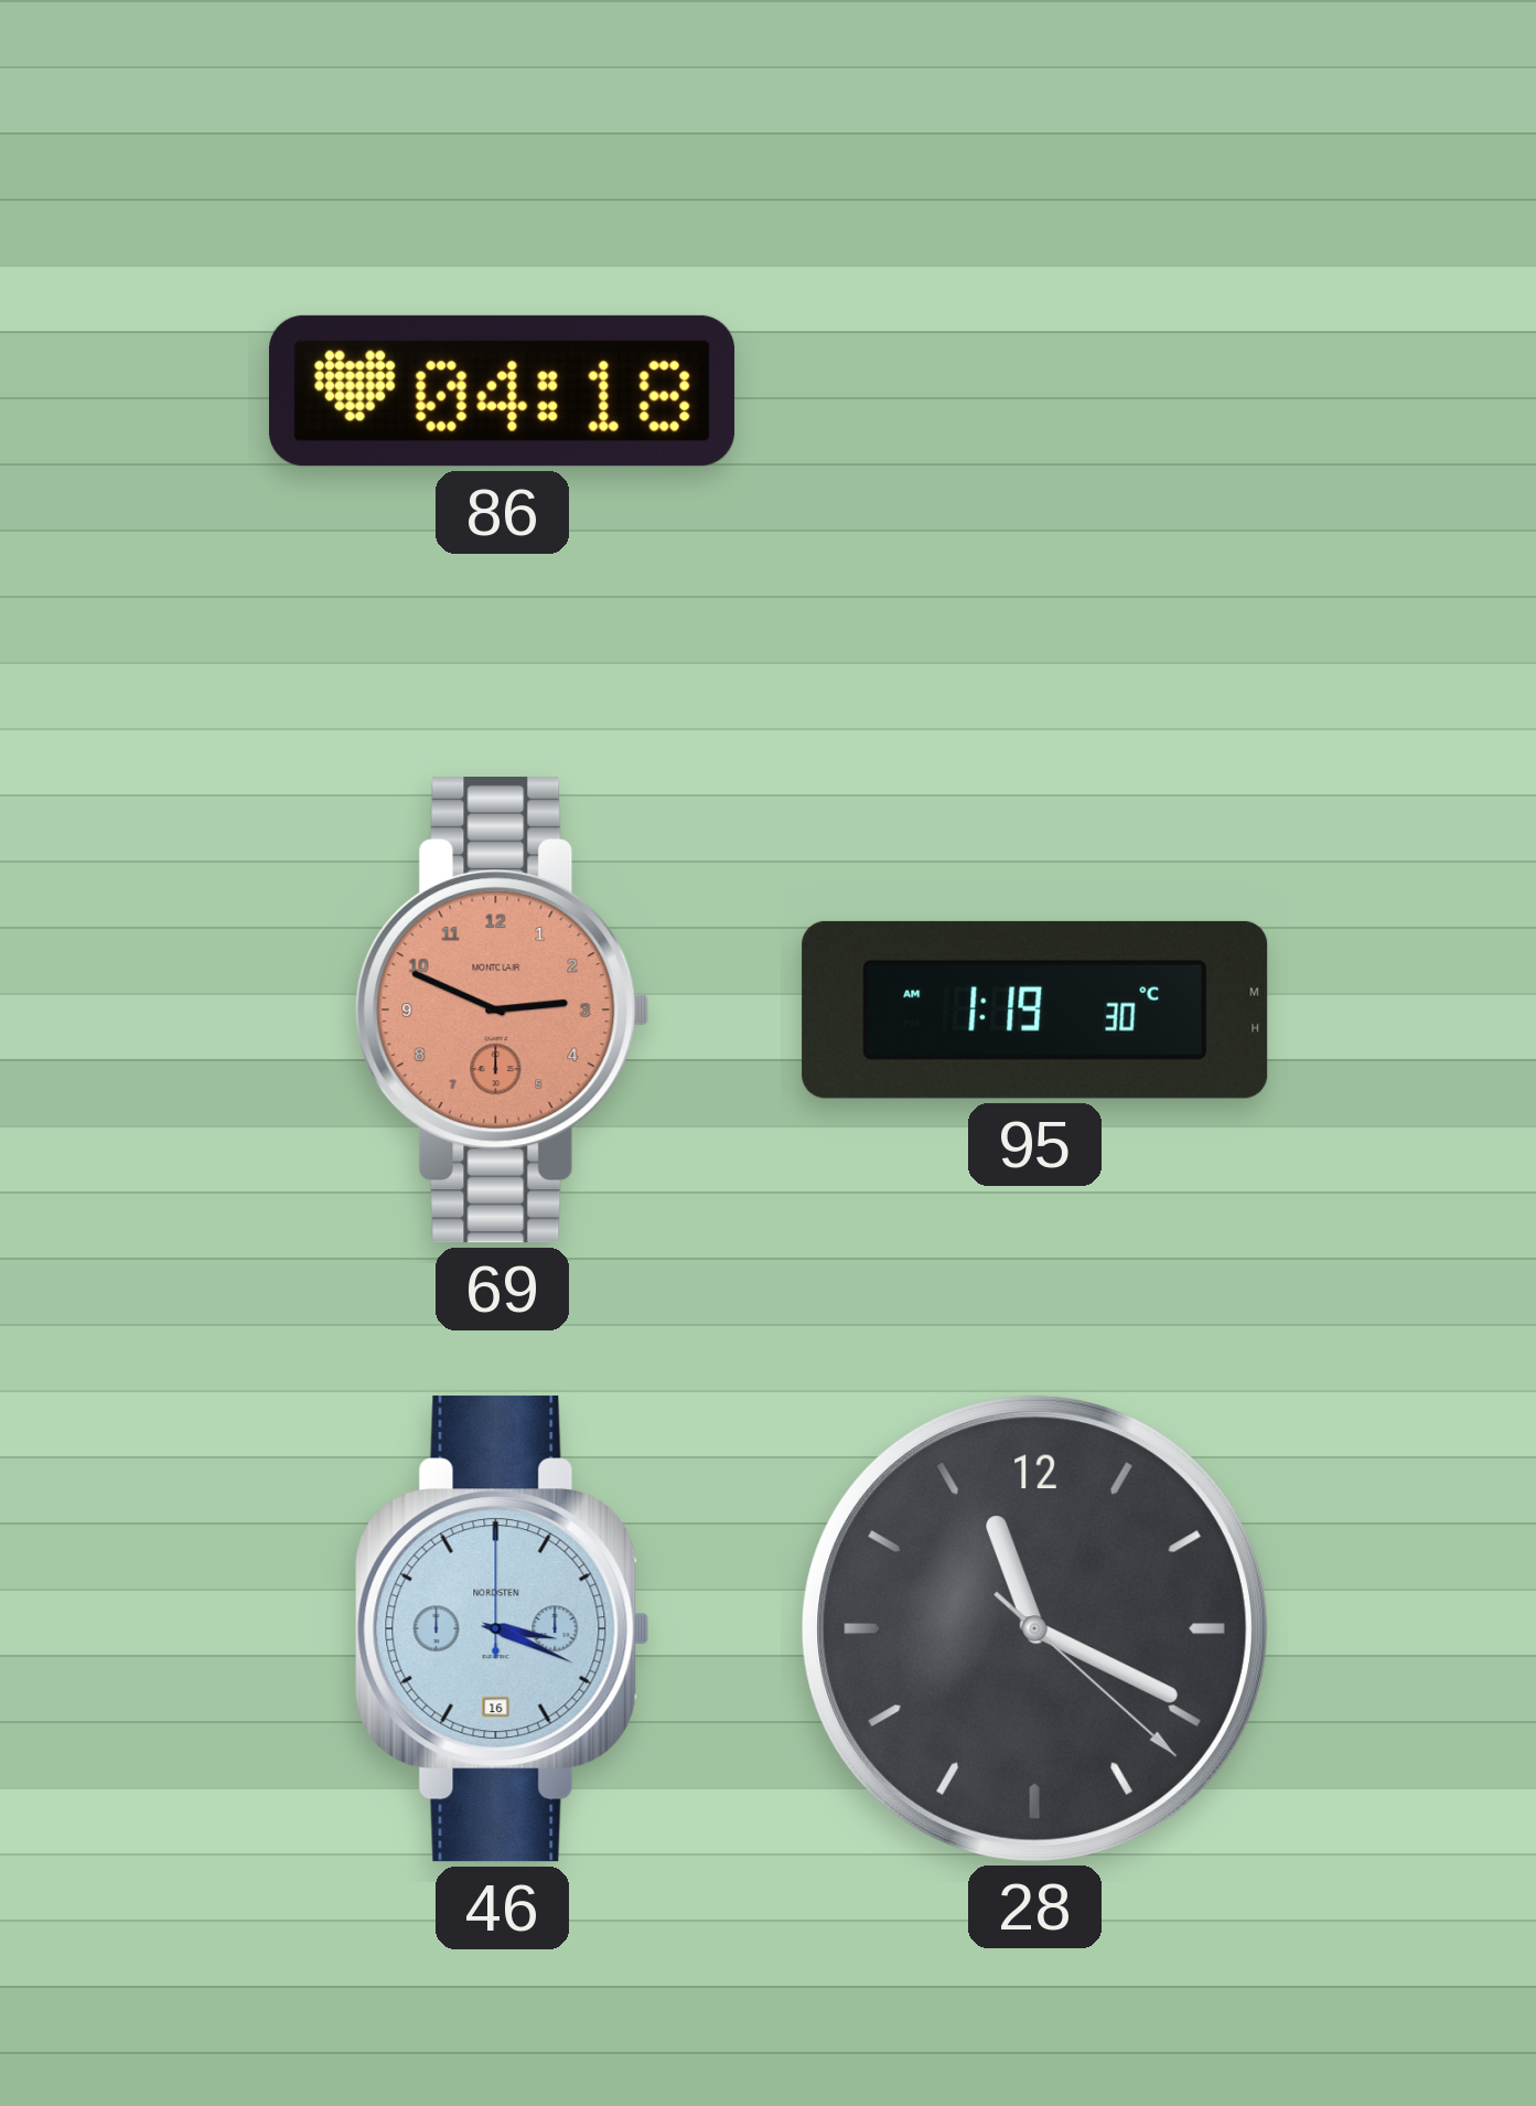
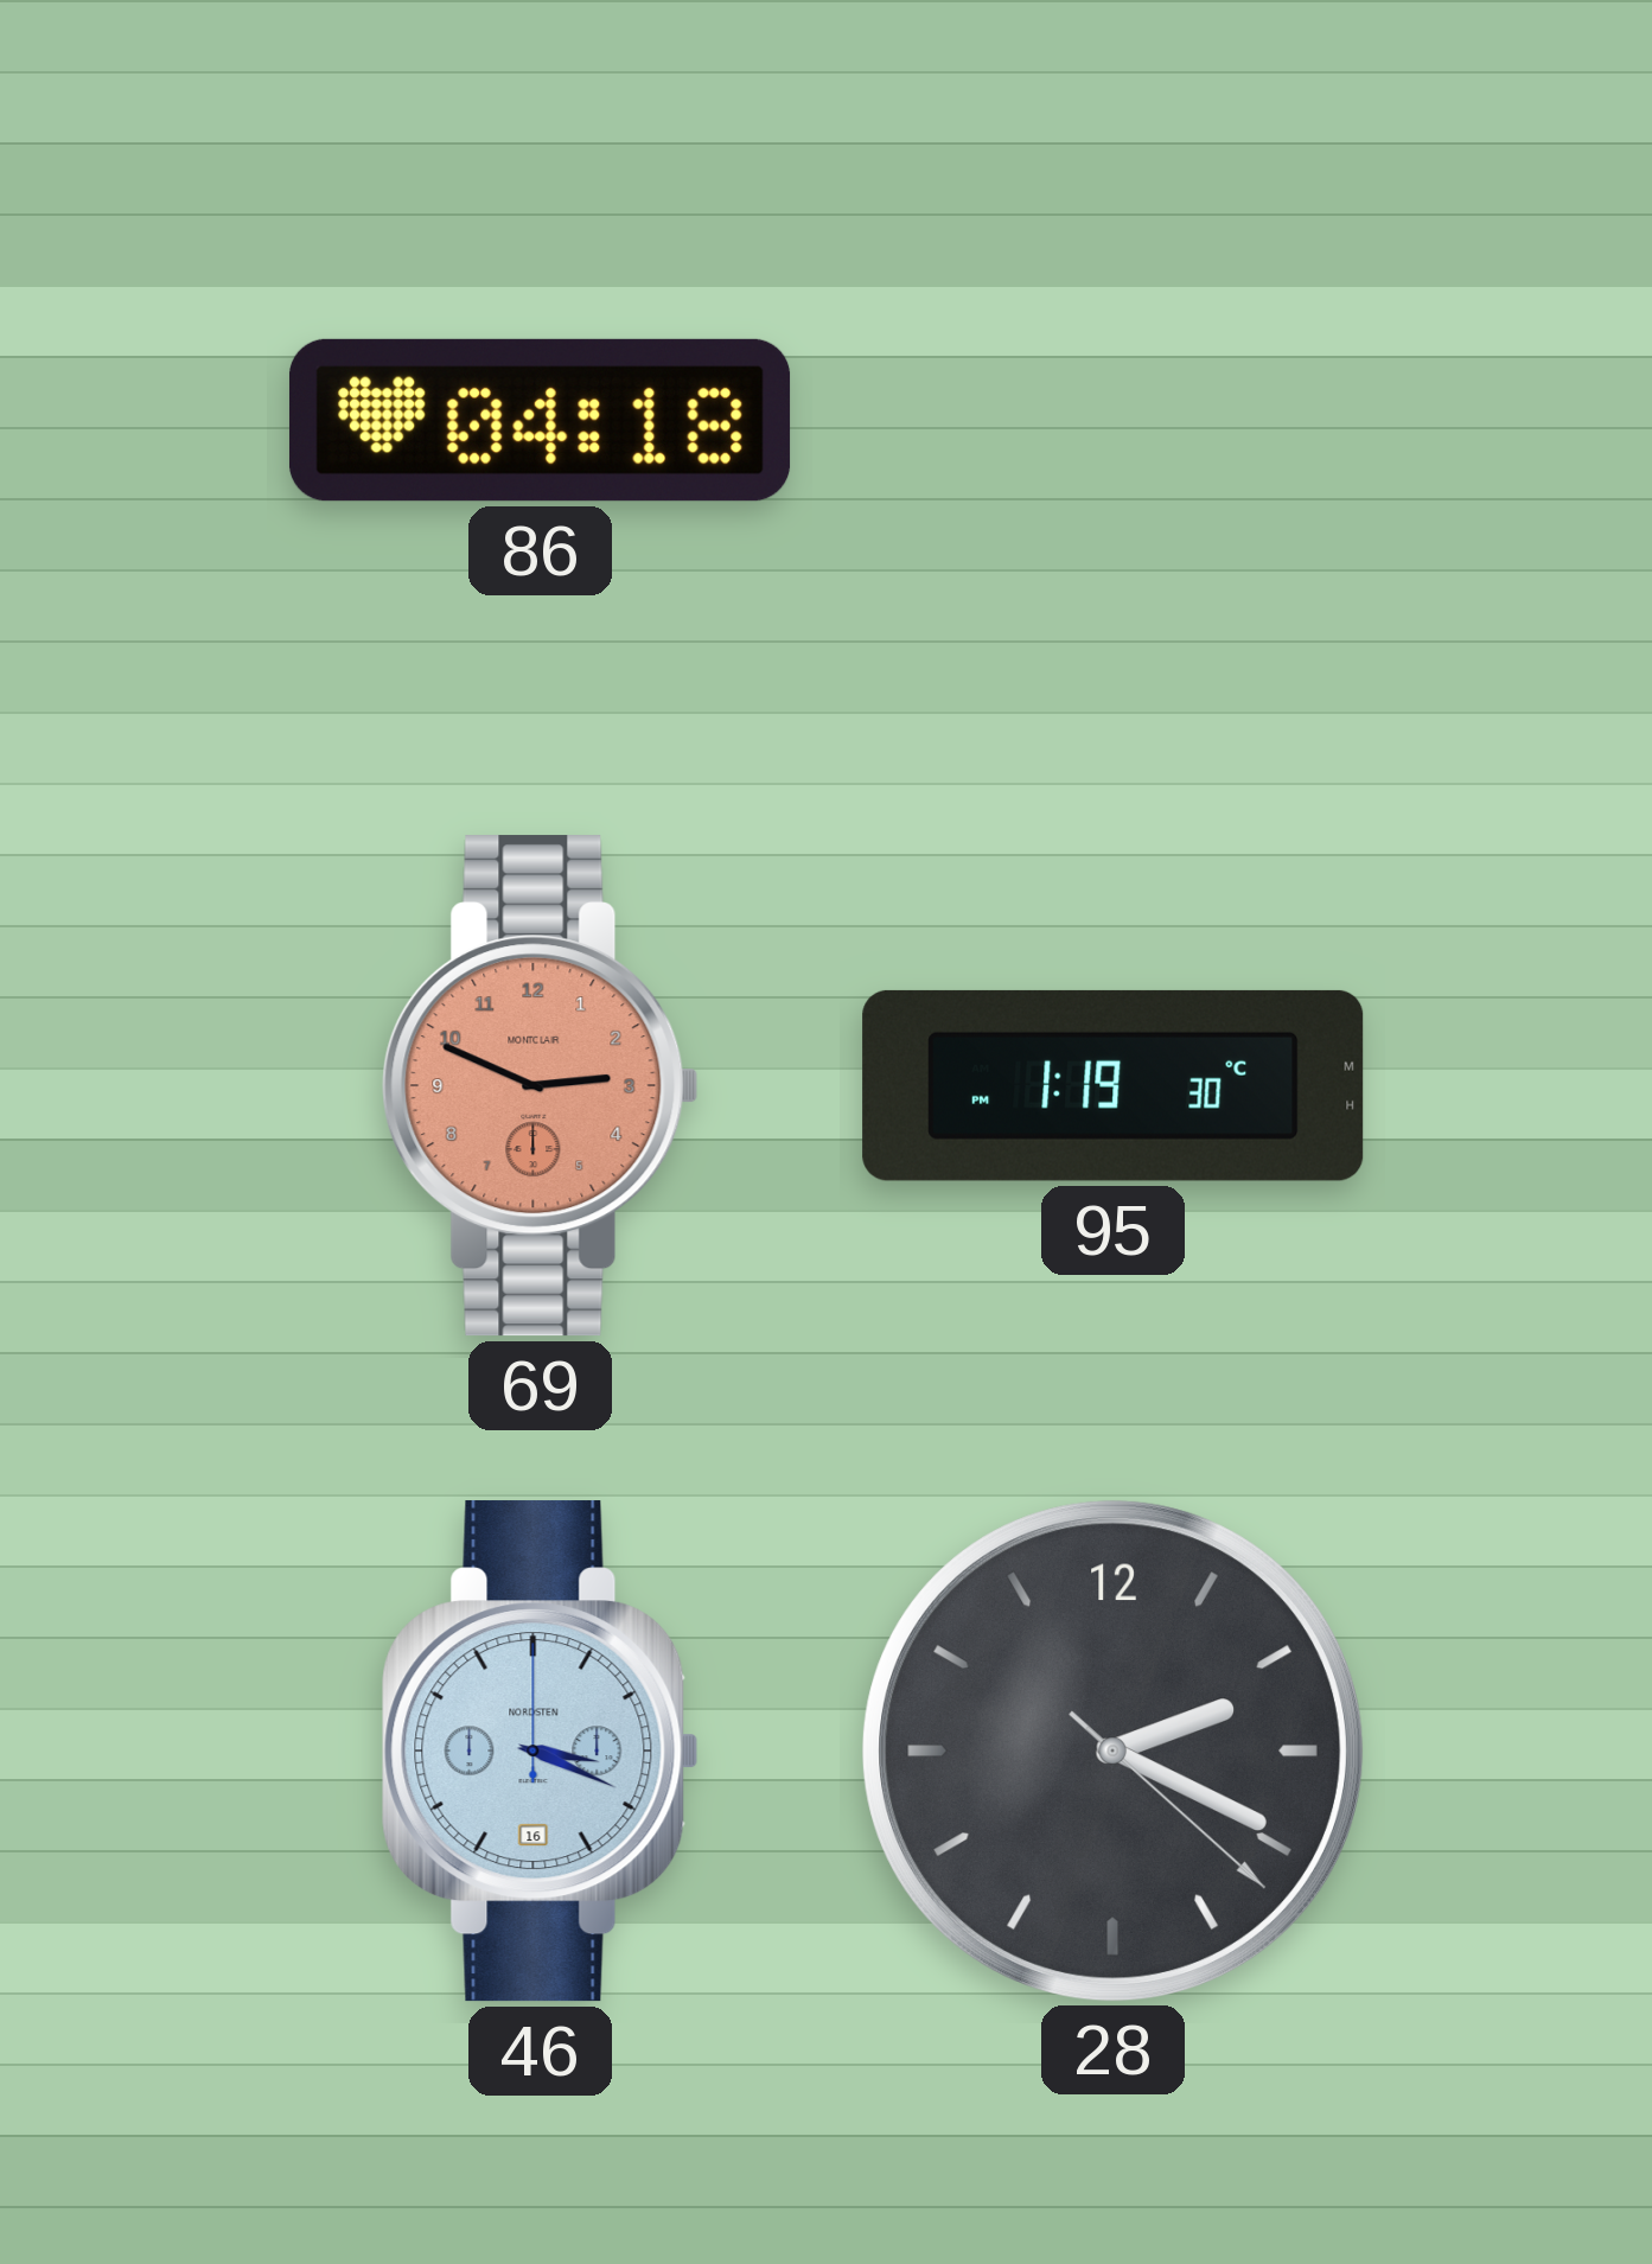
95: 1:19 AM -> 1:19 PM
28: 11:19 -> 2:19
